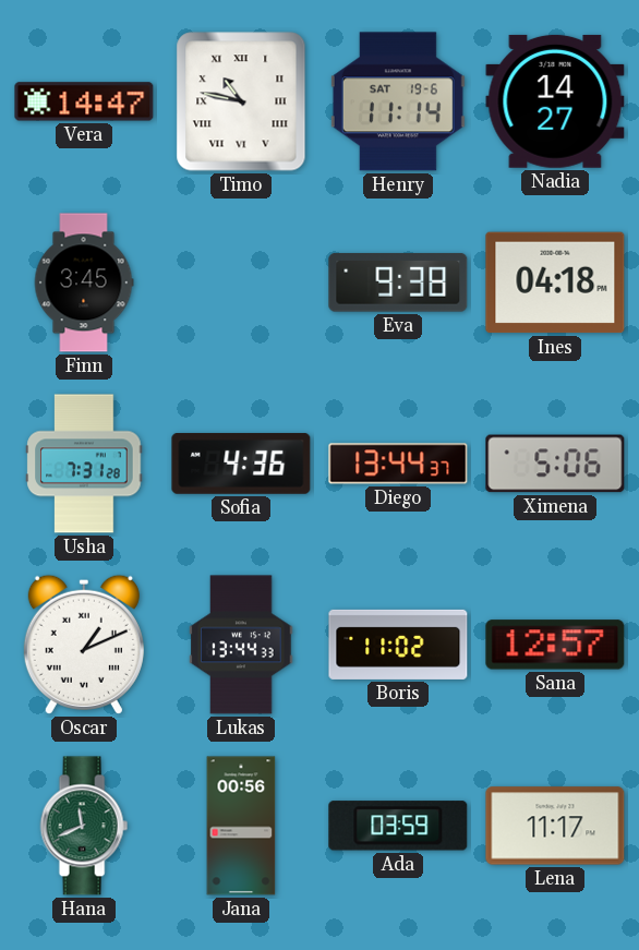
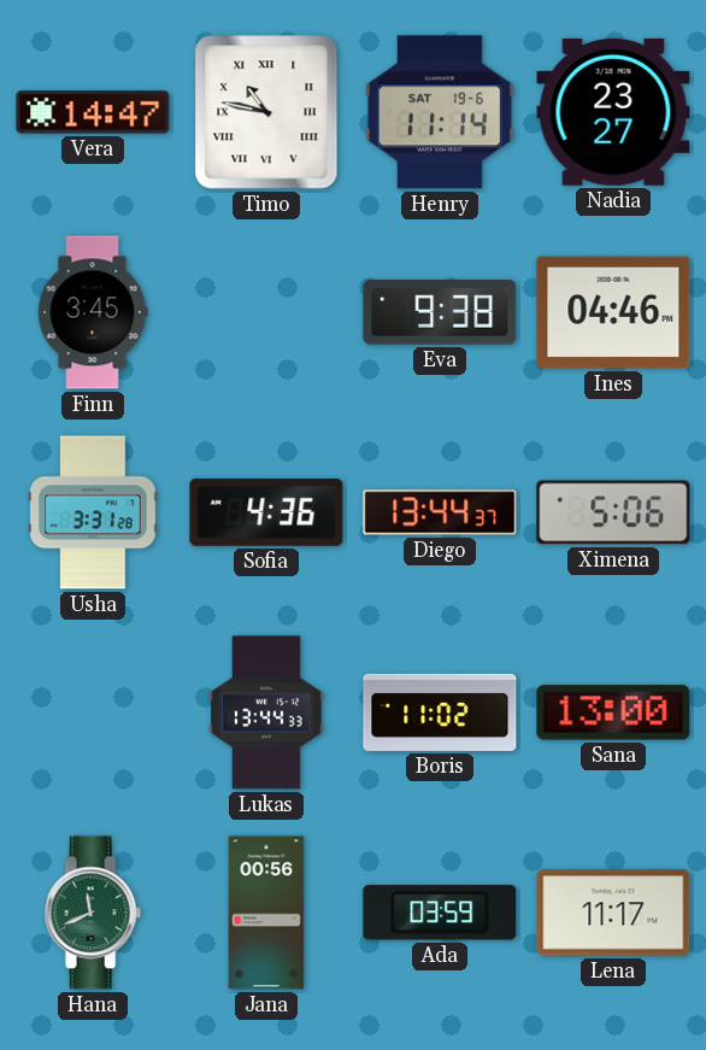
Nadia: 14:27 -> 23:27
Ines: 04:18 -> 04:46
Usha: 7:31 -> 3:31
Oscar: 1:11 -> none
Sana: 12:57 -> 13:00
